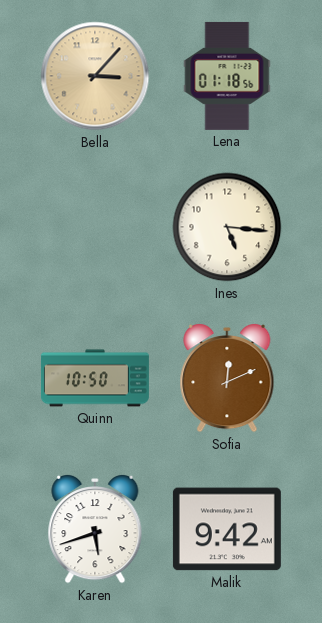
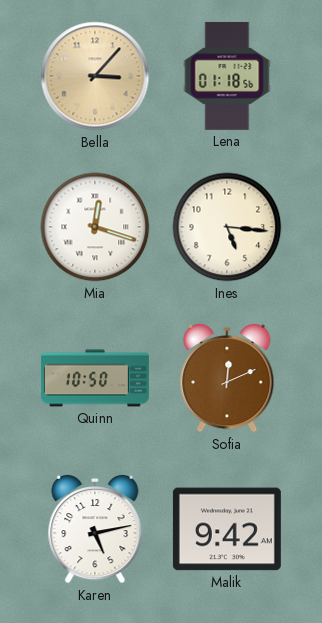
Mia: none -> 12:18
Karen: 5:42 -> 5:13
